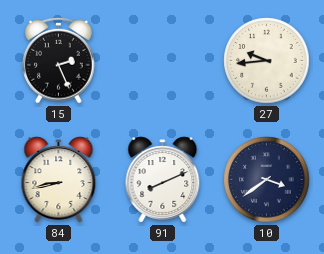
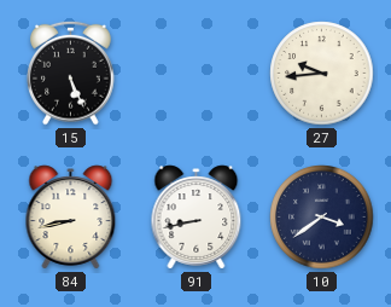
15: 2:26 -> 5:26
91: 8:11 -> 8:43
